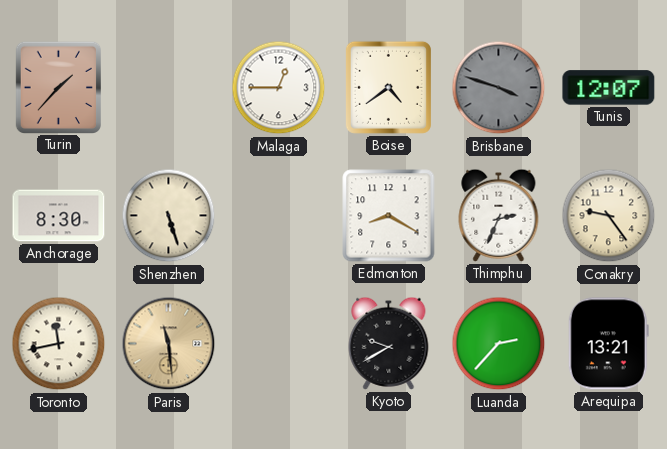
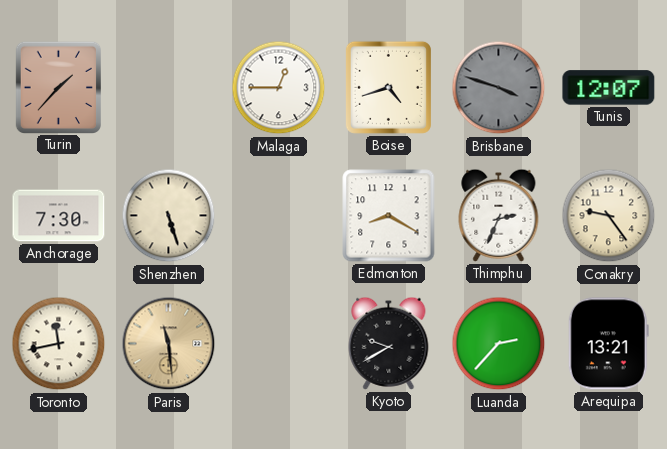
Boise: 4:39 -> 4:42
Anchorage: 8:30 -> 7:30
